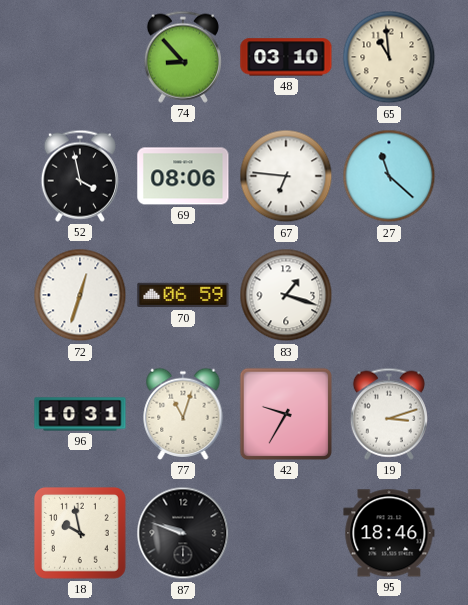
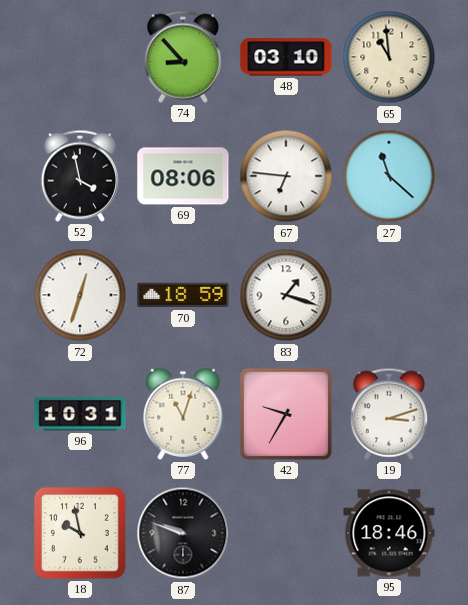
70: 06:59 -> 18:59
